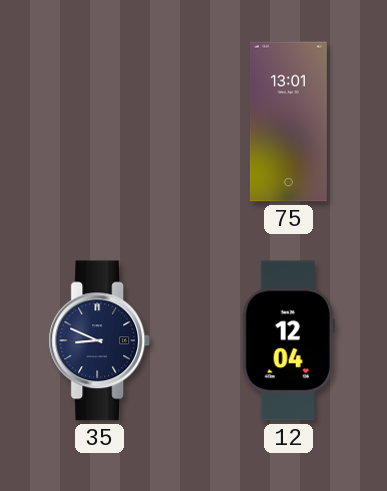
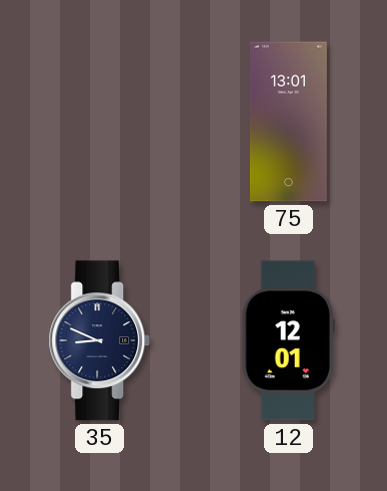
12: 12:04 -> 12:01
